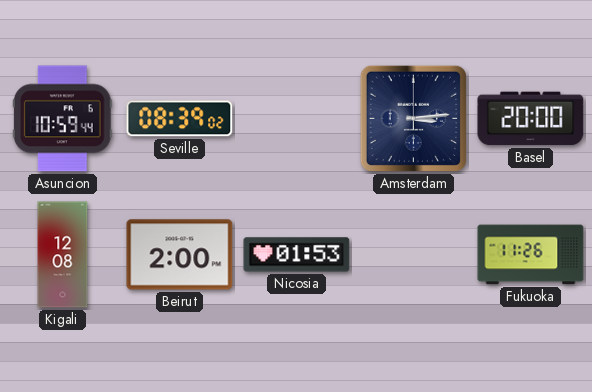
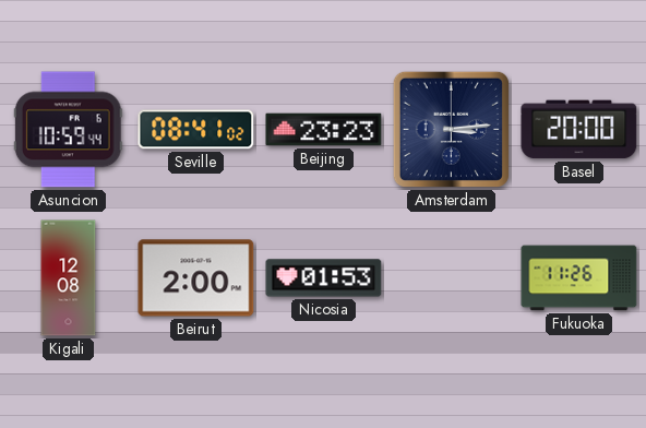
Seville: 08:39 -> 08:41
Beijing: none -> 23:23
